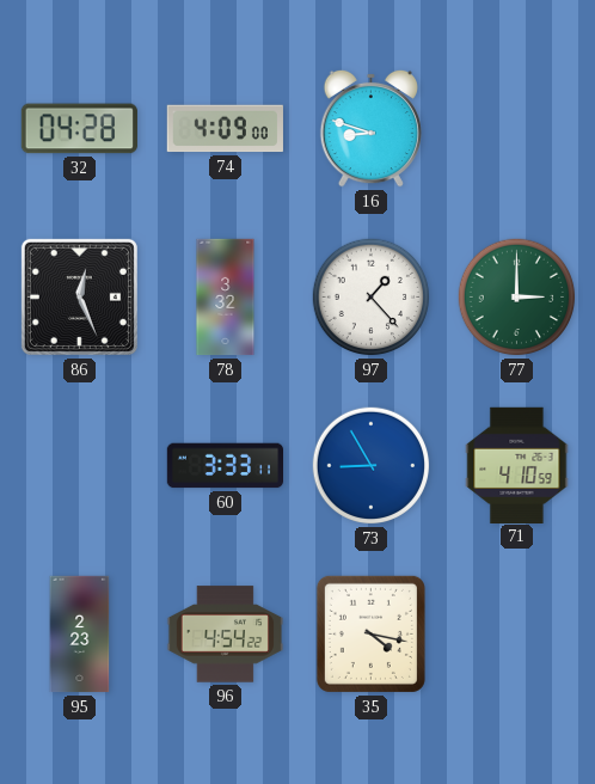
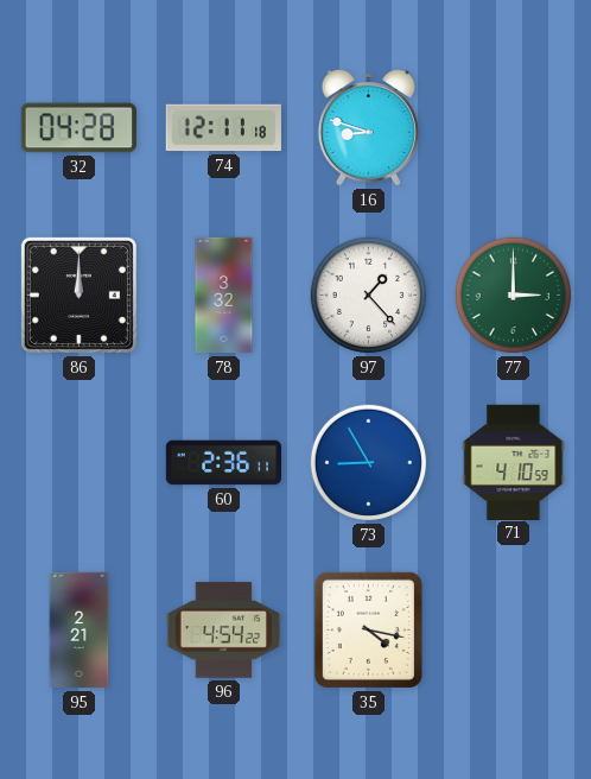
74: 4:09 -> 12:11
86: 12:26 -> 12:00
60: 3:33 -> 2:36
95: 2:23 -> 2:21
